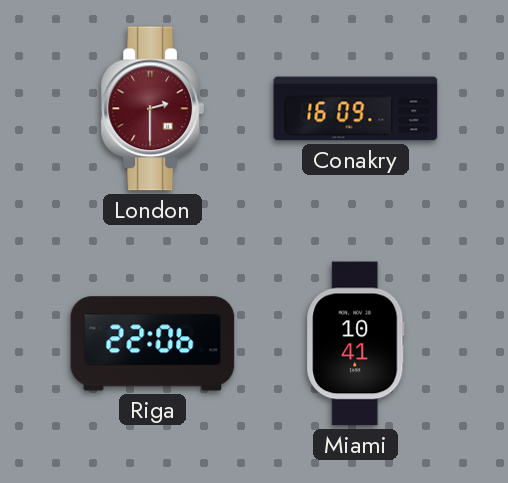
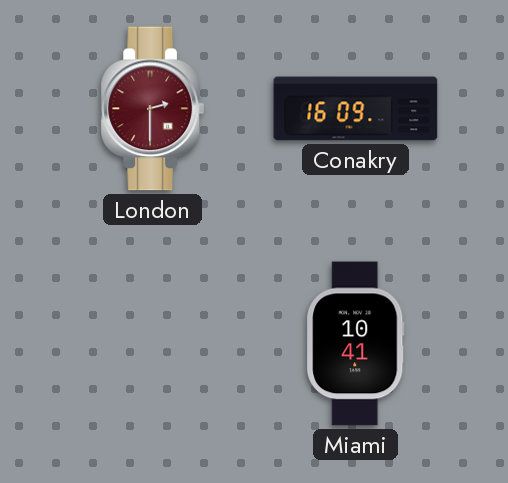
Riga: 22:06 -> none
